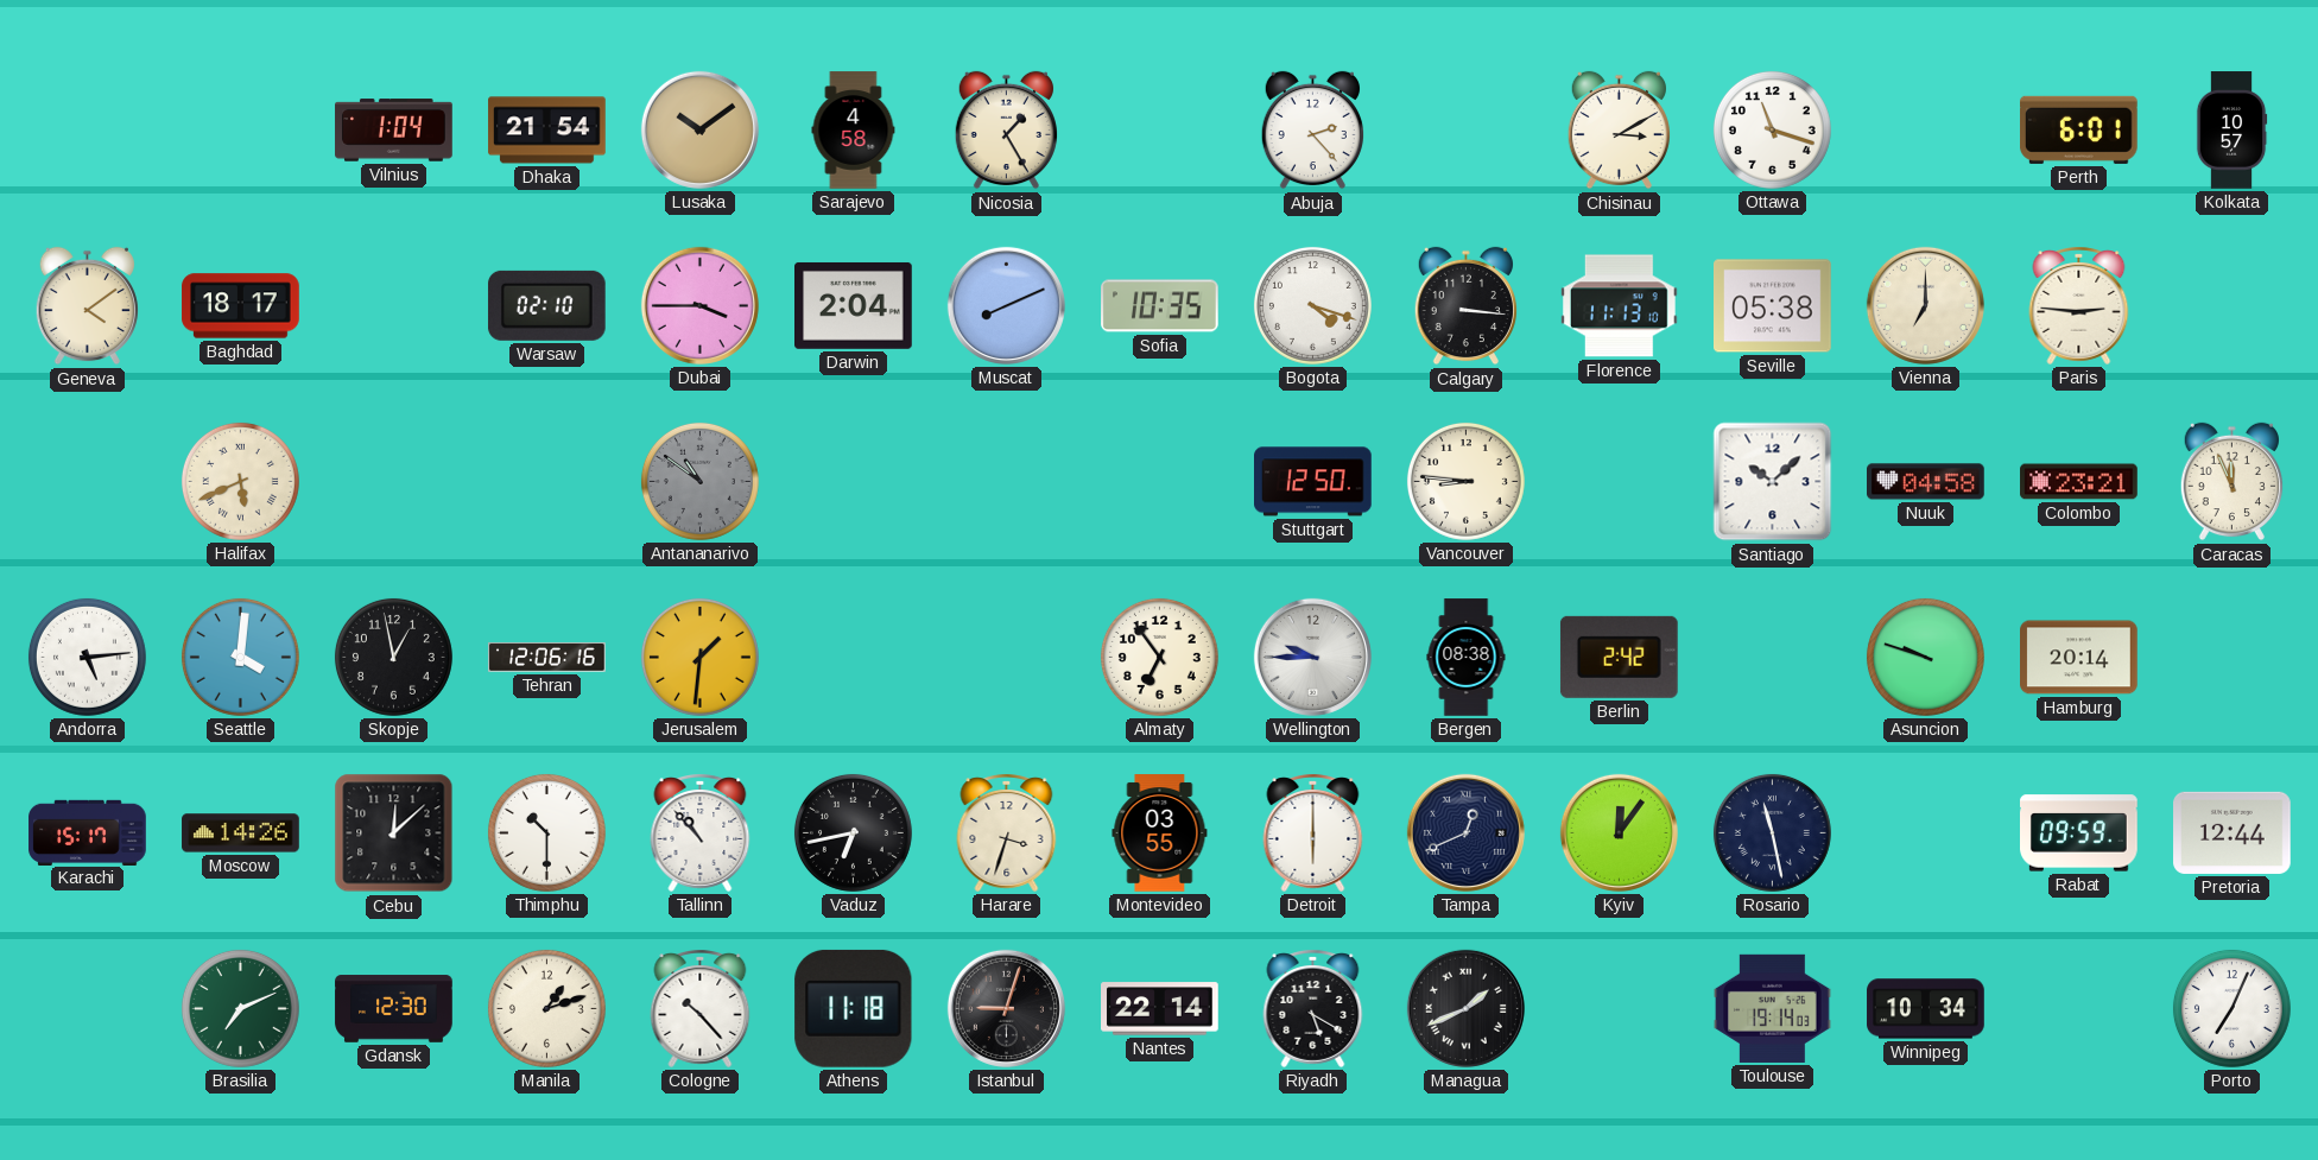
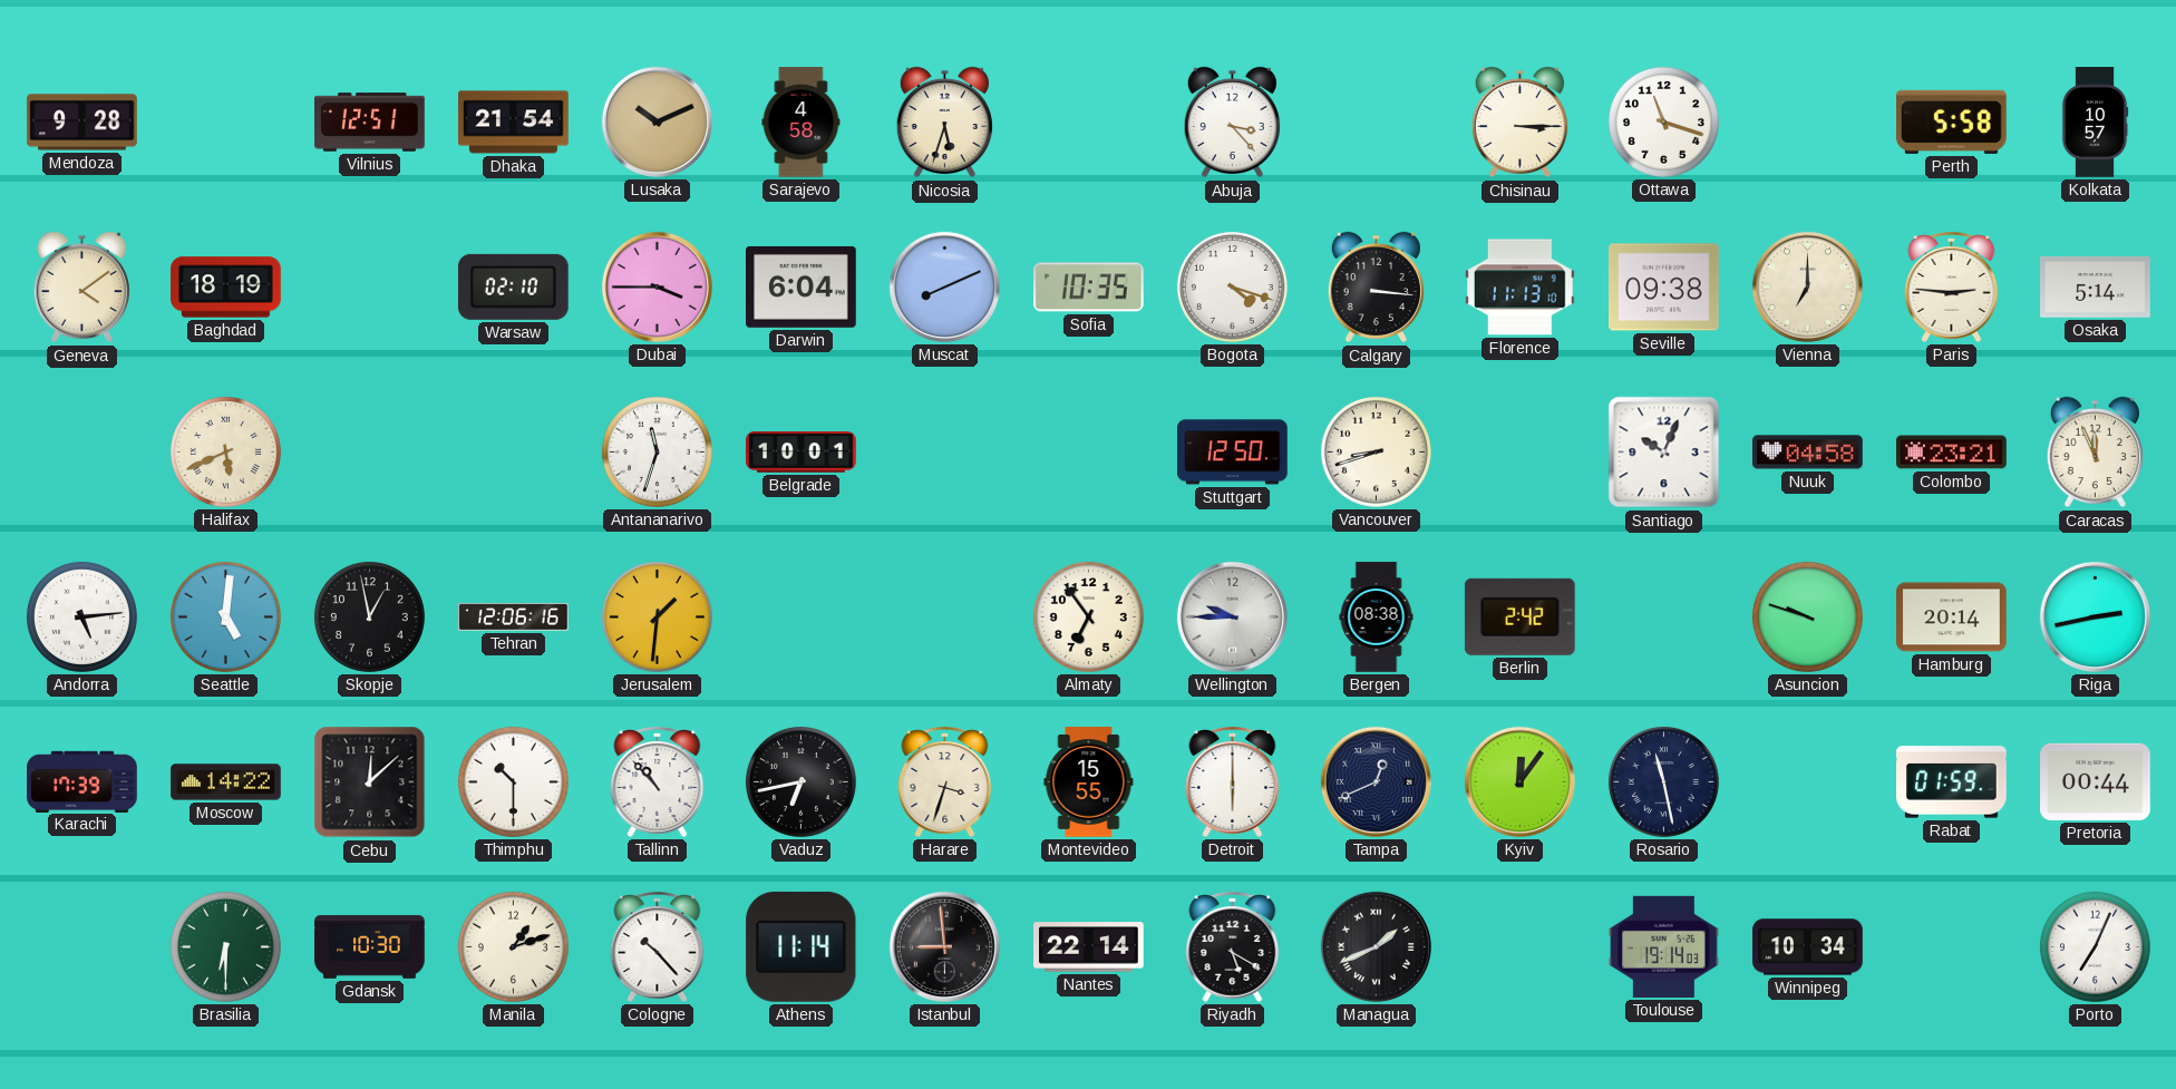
Mendoza: none -> 9:28
Vilnius: 1:04 -> 12:51
Lusaka: 10:09 -> 10:11
Nicosia: 1:25 -> 5:33
Abuja: 2:23 -> 3:23
Chisinau: 3:10 -> 3:15
Perth: 6:01 -> 5:58
Baghdad: 18:17 -> 18:19
Darwin: 2:04 -> 6:04
Seville: 05:38 -> 09:38
Osaka: none -> 5:14
Antananarivo: 10:51 -> 11:33
Antananarivo dial: grey -> white
Belgrade: none -> 10:01
Vancouver: 8:46 -> 8:42
Santiago: 10:08 -> 10:04
Seattle: 4:01 -> 5:01
Riga: none -> 2:43
Karachi: 15:17 -> 17:39
Moscow: 14:26 -> 14:22
Montevideo: 03:55 -> 15:55
Rabat: 09:59 -> 01:59
Pretoria: 12:44 -> 00:44
Brasilia: 7:11 -> 6:30
Gdansk: 12:30 -> 10:30
Athens: 11:18 -> 11:14
Istanbul: 9:03 -> 8:59
